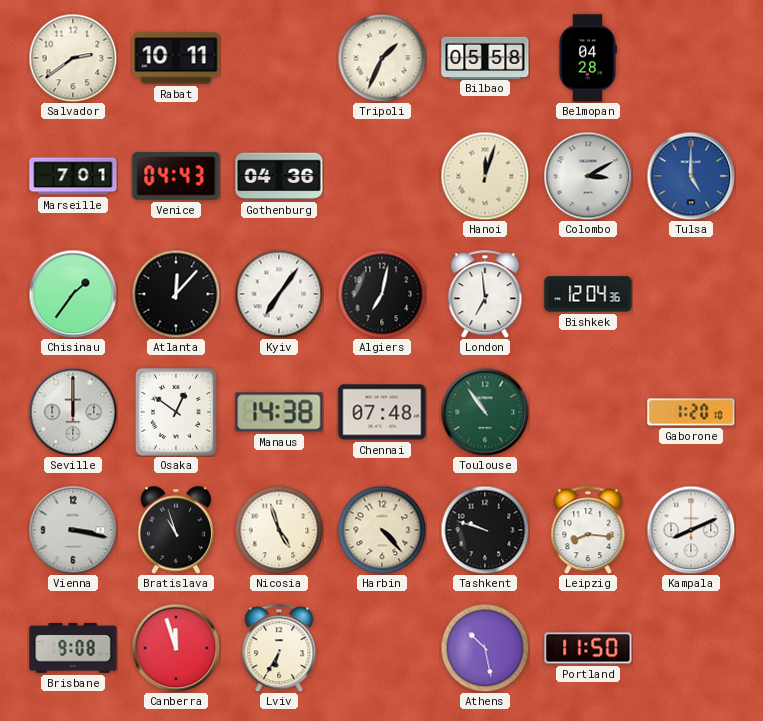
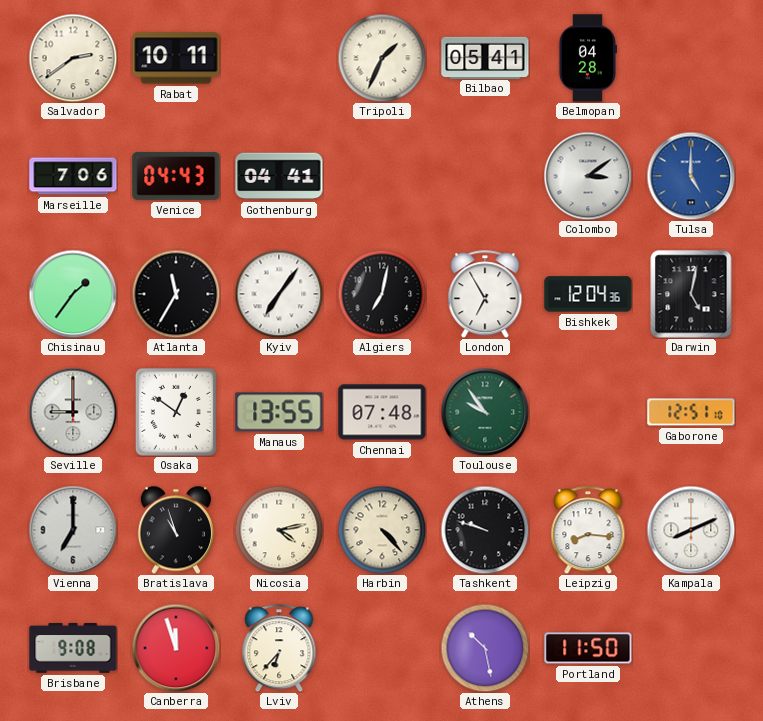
Bilbao: 05:58 -> 05:41
Marseille: 7:01 -> 7:06
Gothenburg: 04:36 -> 04:41
Hanoi: 12:03 -> none
Colombo: 3:10 -> 3:09
Atlanta: 12:07 -> 11:35
London: 6:59 -> 6:55
Darwin: none -> 5:02
Seville: 12:00 -> 9:00
Manaus: 14:38 -> 13:55
Toulouse: 10:54 -> 9:54
Gaborone: 1:20 -> 12:51
Vienna: 3:17 -> 7:00
Nicosia: 4:57 -> 4:13
Lviv: 6:35 -> 6:37
